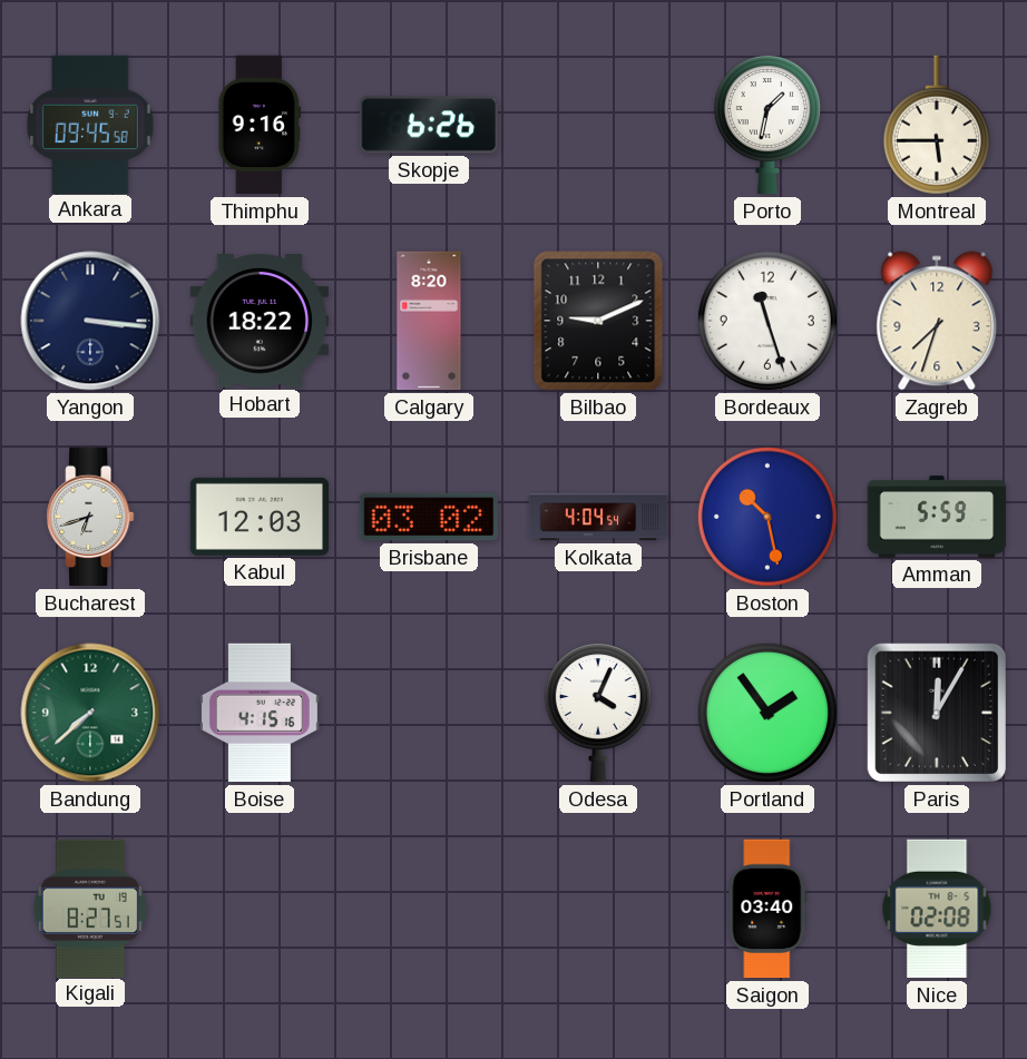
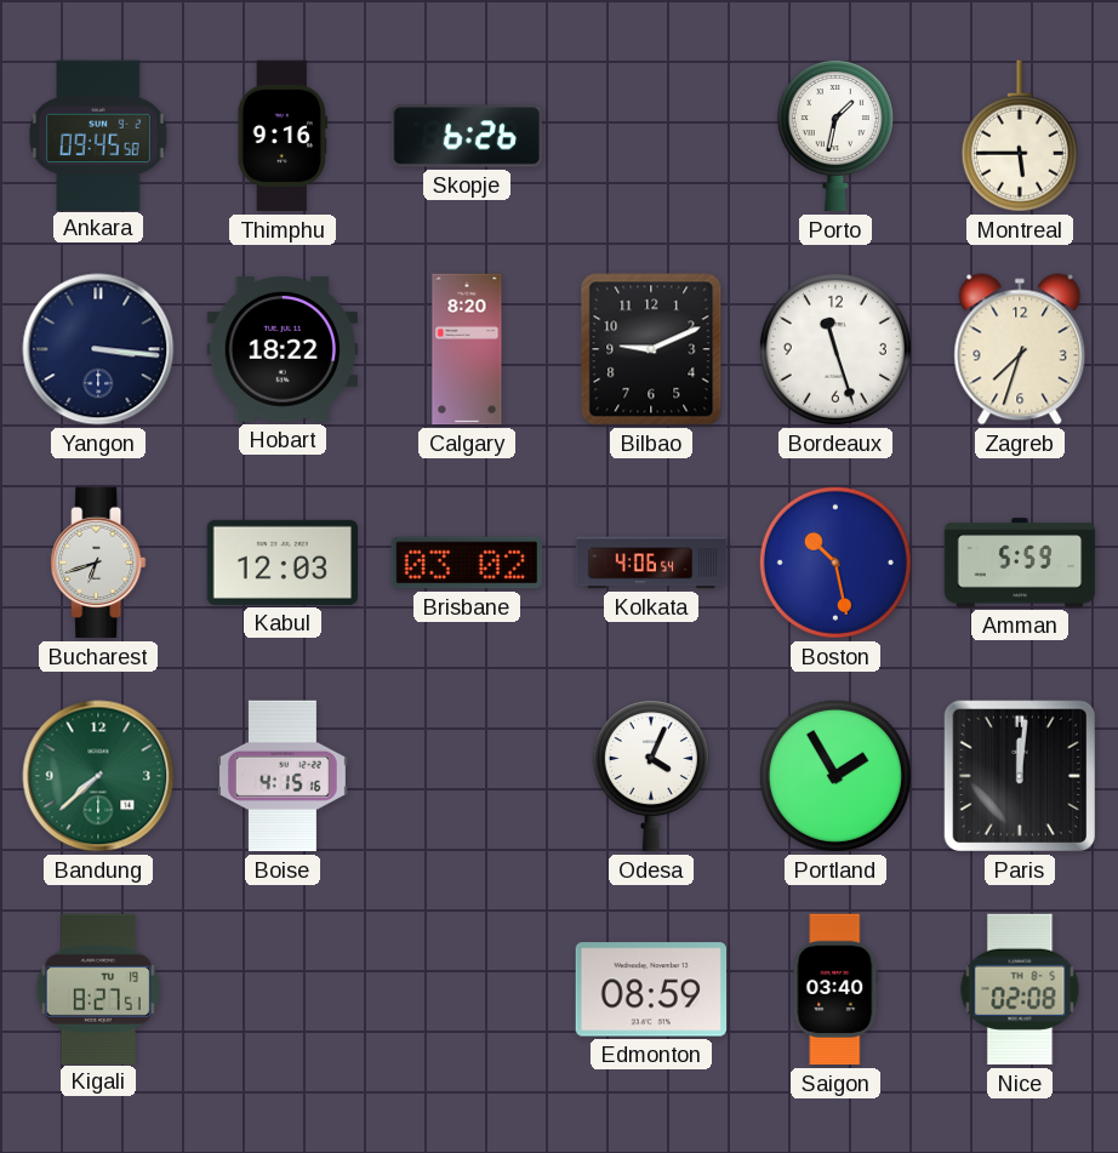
Kolkata: 4:04 -> 4:06
Portland: 1:54 -> 1:55
Paris: 12:05 -> 12:01
Edmonton: none -> 08:59
